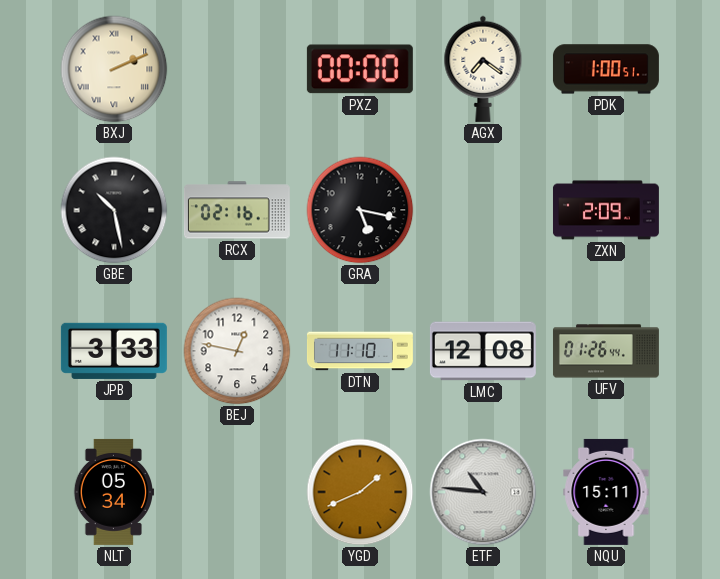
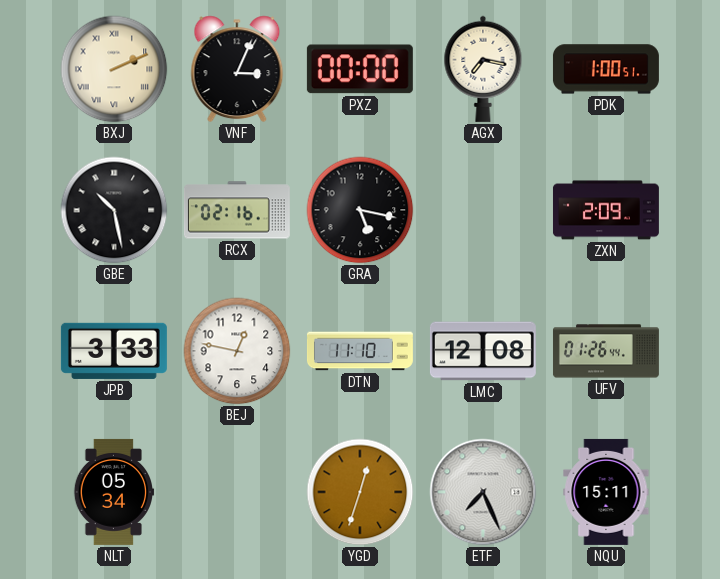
VNF: none -> 3:04
AGX: 7:21 -> 7:17
YGD: 1:41 -> 12:33
ETF: 10:46 -> 7:26
